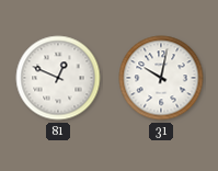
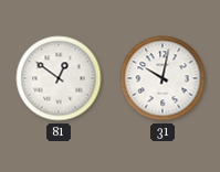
81: 12:49 -> 12:51
